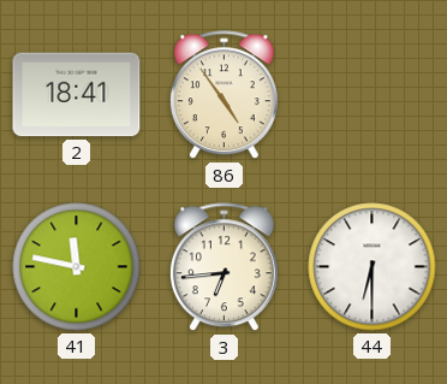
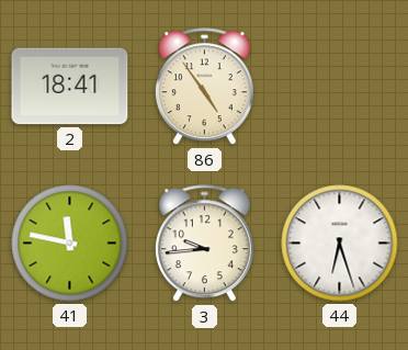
3: 6:44 -> 9:44
44: 6:30 -> 6:27
